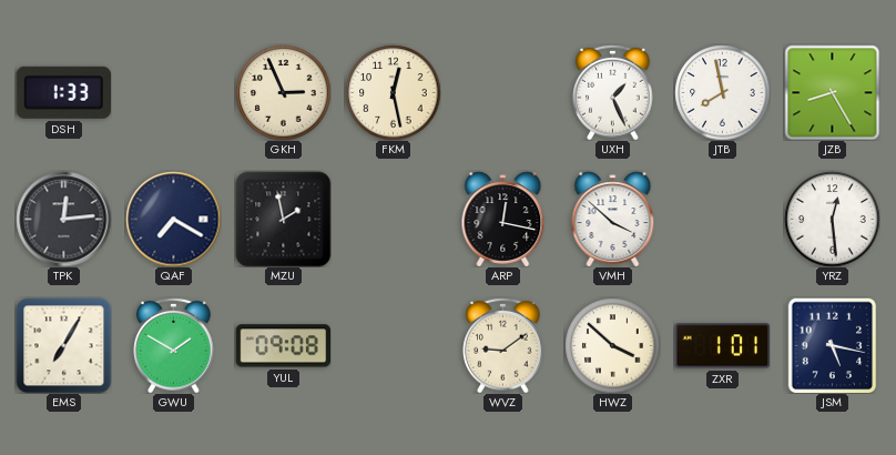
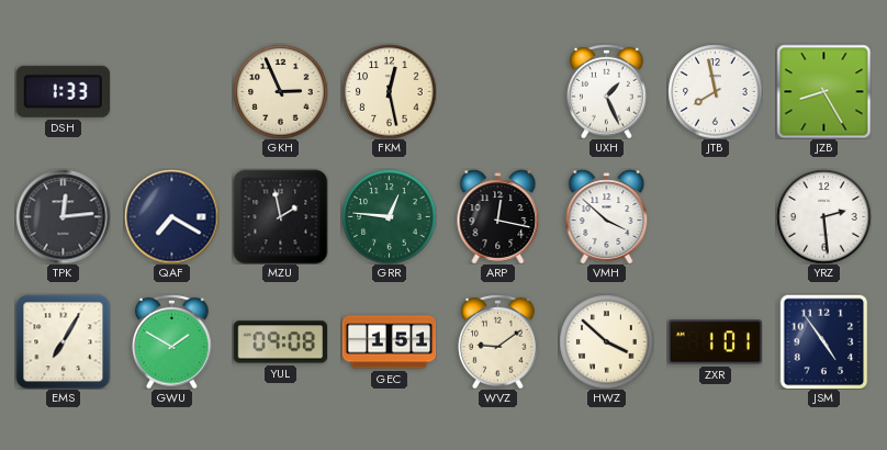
GRR: none -> 12:46
YRZ: 12:29 -> 2:29
GEC: none -> 1:51
JSM: 5:17 -> 4:54
